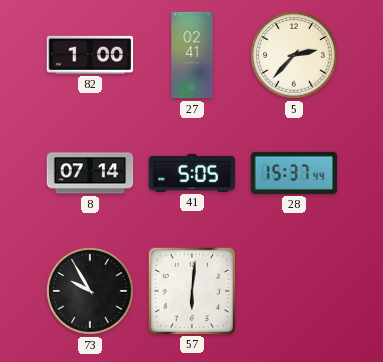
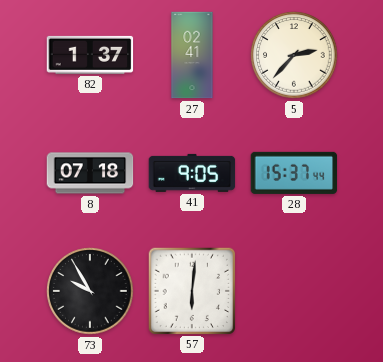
82: 1:00 -> 1:37
8: 07:14 -> 07:18
41: 5:05 -> 9:05
